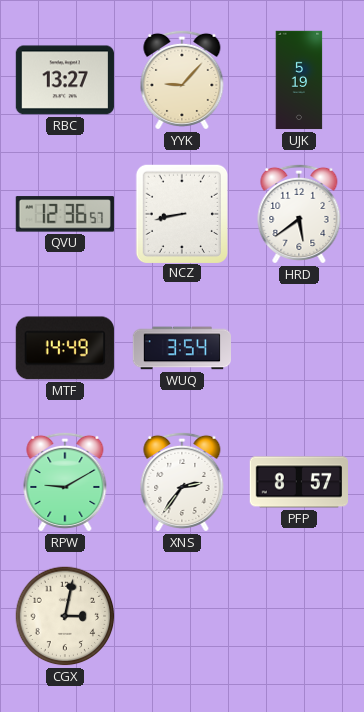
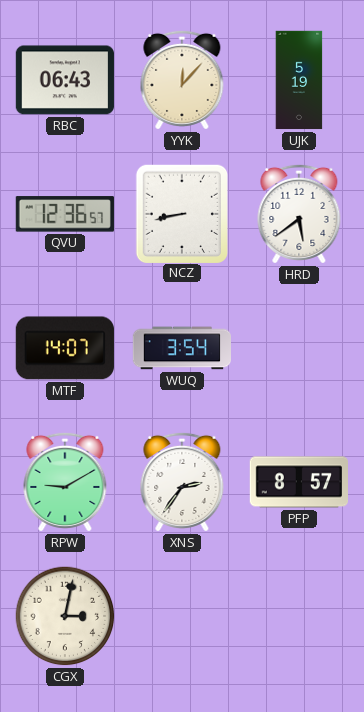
RBC: 13:27 -> 06:43
YYK: 9:07 -> 12:07
MTF: 14:49 -> 14:07
